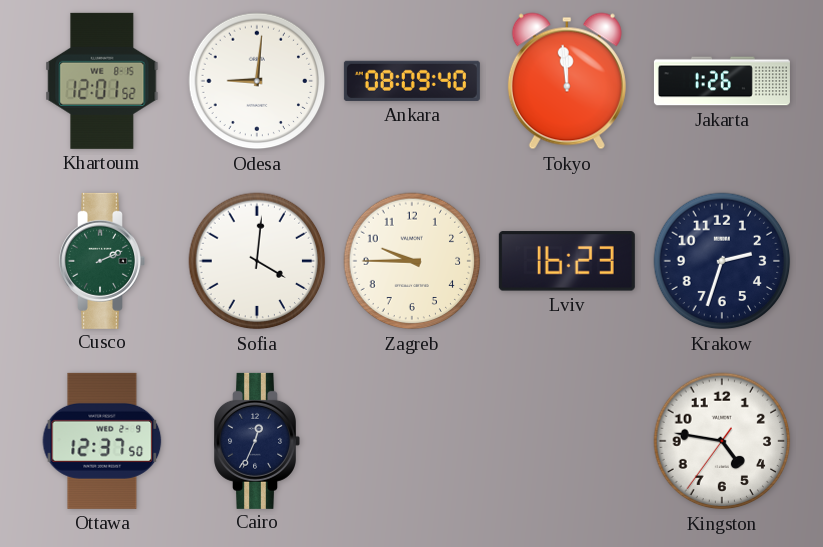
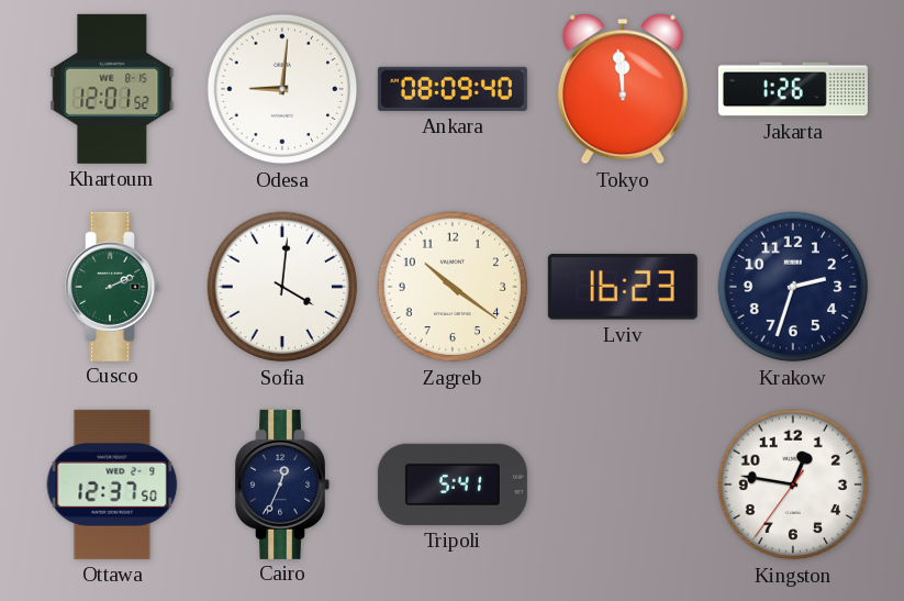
Zagreb: 9:45 -> 10:21
Tripoli: none -> 5:41
Kingston: 4:46 -> 12:46
